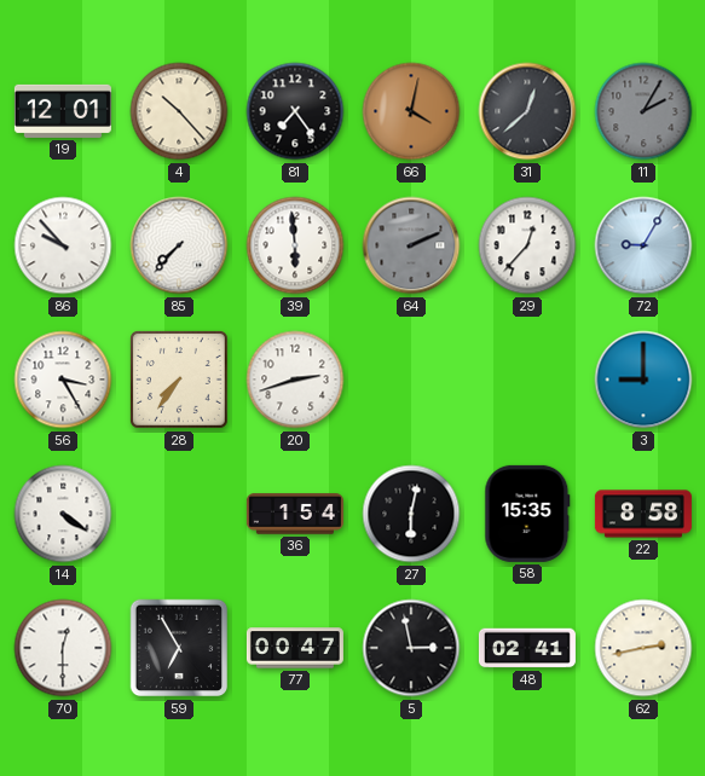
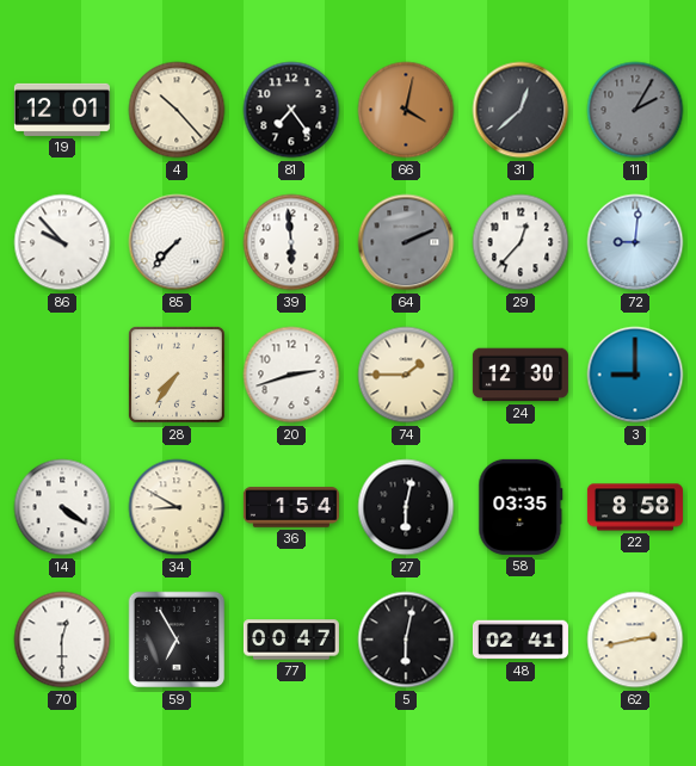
72: 9:05 -> 9:01
56: 3:25 -> none
74: none -> 1:45
24: none -> 12:30
34: none -> 8:50
58: 15:35 -> 03:35
5: 2:58 -> 6:02
